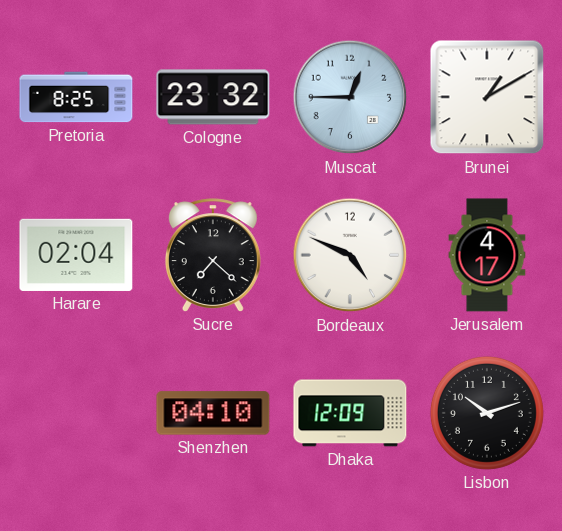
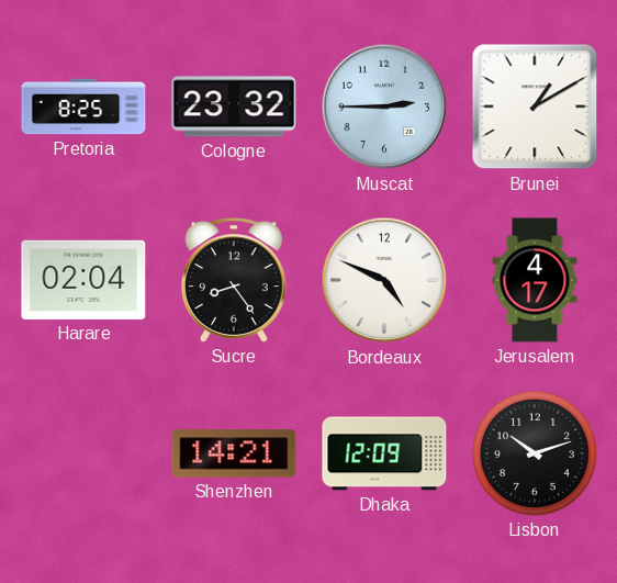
Muscat: 12:45 -> 2:45
Sucre: 7:22 -> 8:24
Shenzhen: 04:10 -> 14:21
